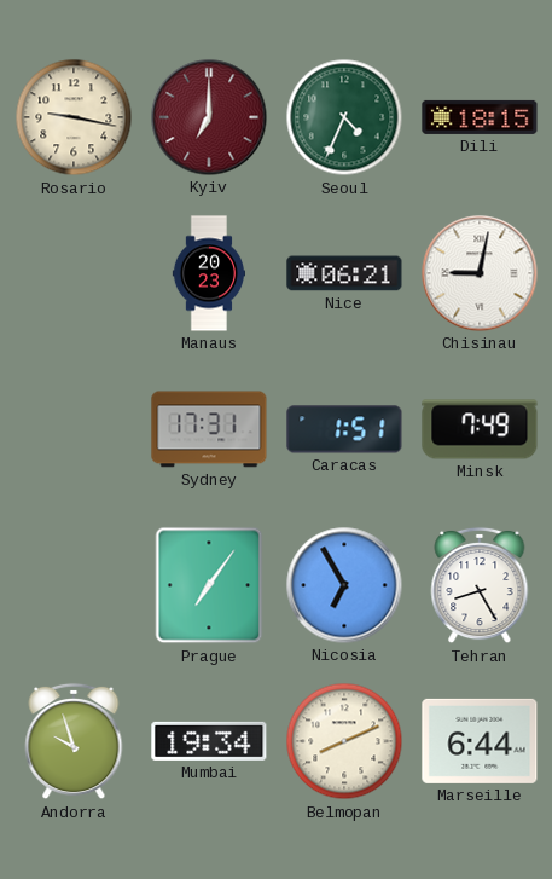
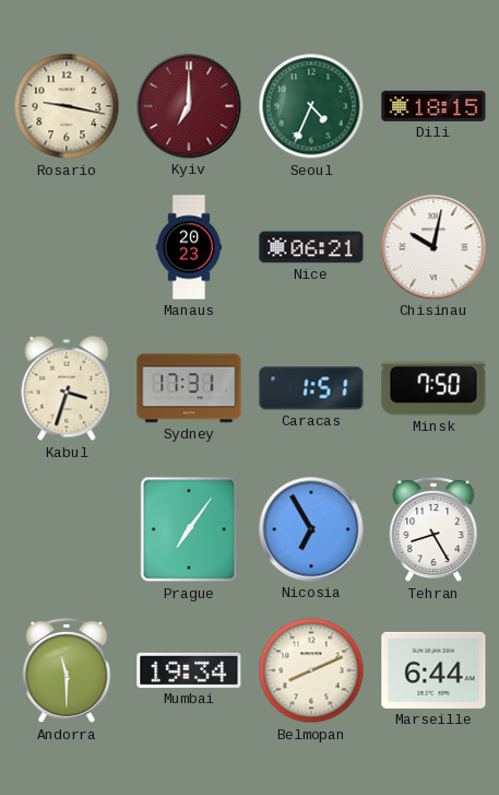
Chisinau: 9:02 -> 10:02
Kabul: none -> 3:33
Minsk: 7:49 -> 7:50
Andorra: 9:57 -> 11:30
